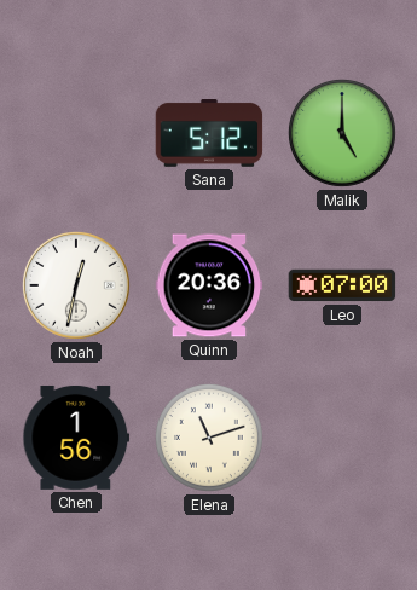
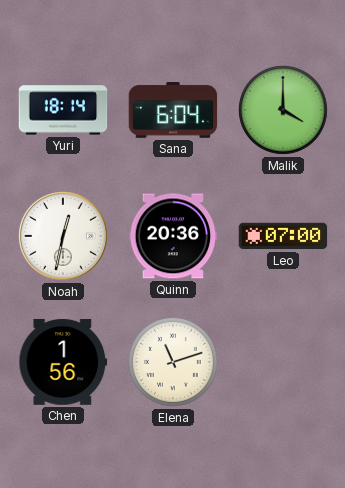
Yuri: none -> 18:14
Sana: 5:12 -> 6:04
Malik: 5:00 -> 4:00
